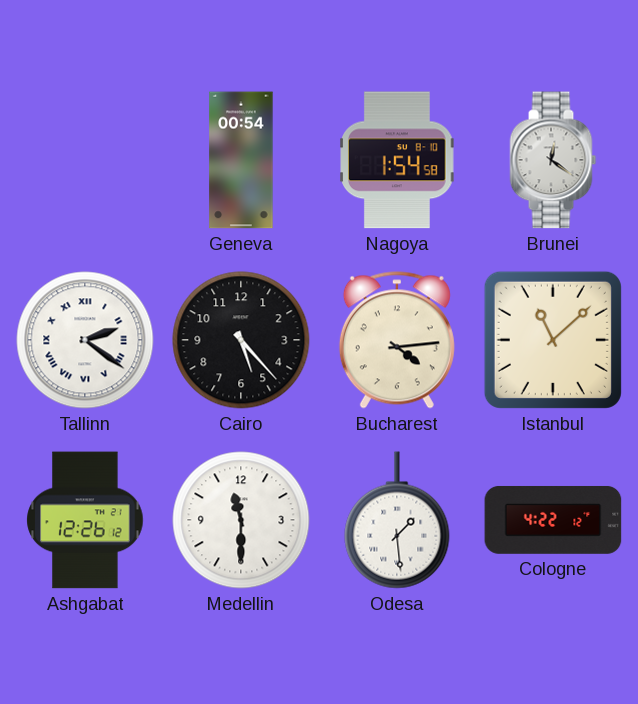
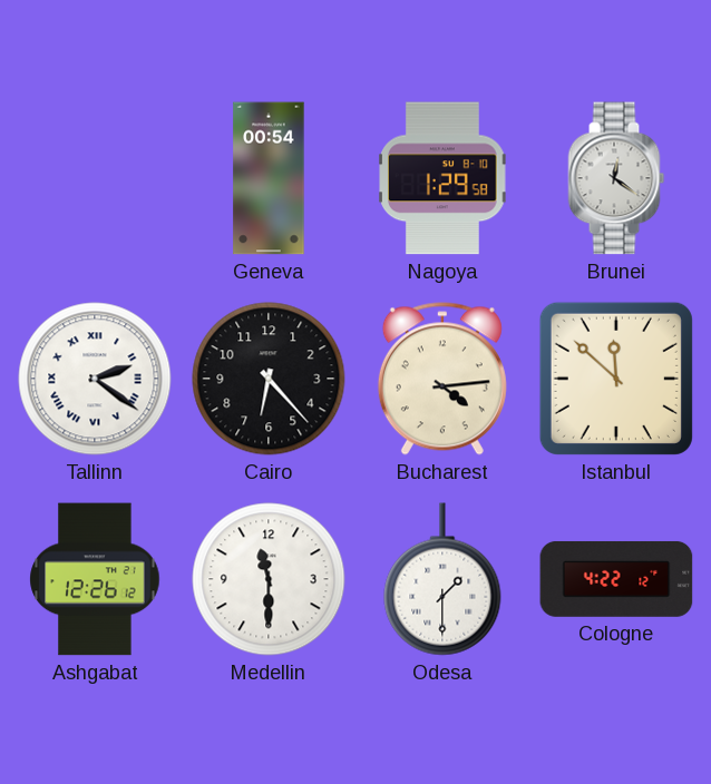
Nagoya: 1:54 -> 1:29
Cairo: 5:23 -> 6:23
Istanbul: 11:08 -> 11:52
Odesa: 1:29 -> 1:30
